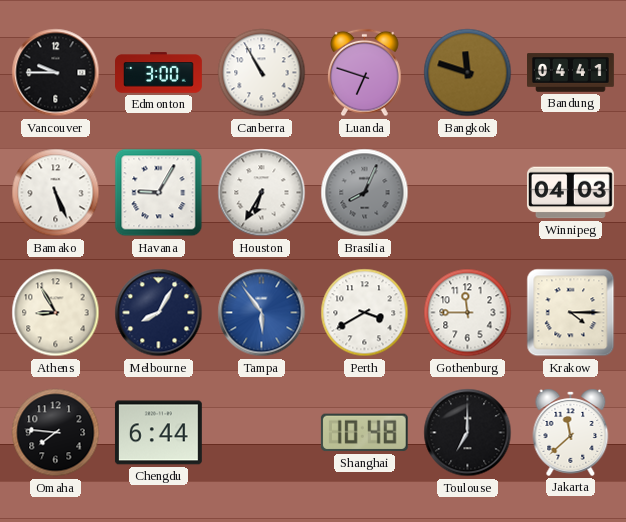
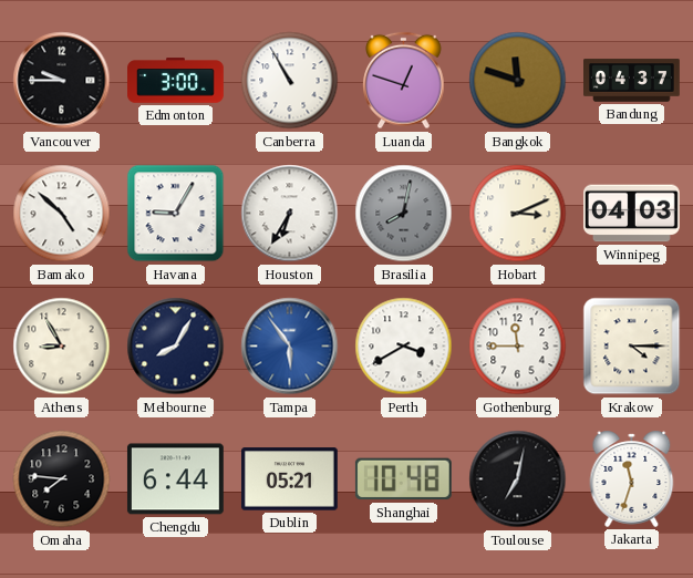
Luanda: 6:48 -> 12:48
Bandung: 04:41 -> 04:37
Bamako: 5:26 -> 4:52
Brasilia: 8:04 -> 8:02
Hobart: none -> 3:11
Dublin: none -> 05:21
Toulouse: 7:00 -> 7:02
Jakarta: 11:38 -> 11:33
